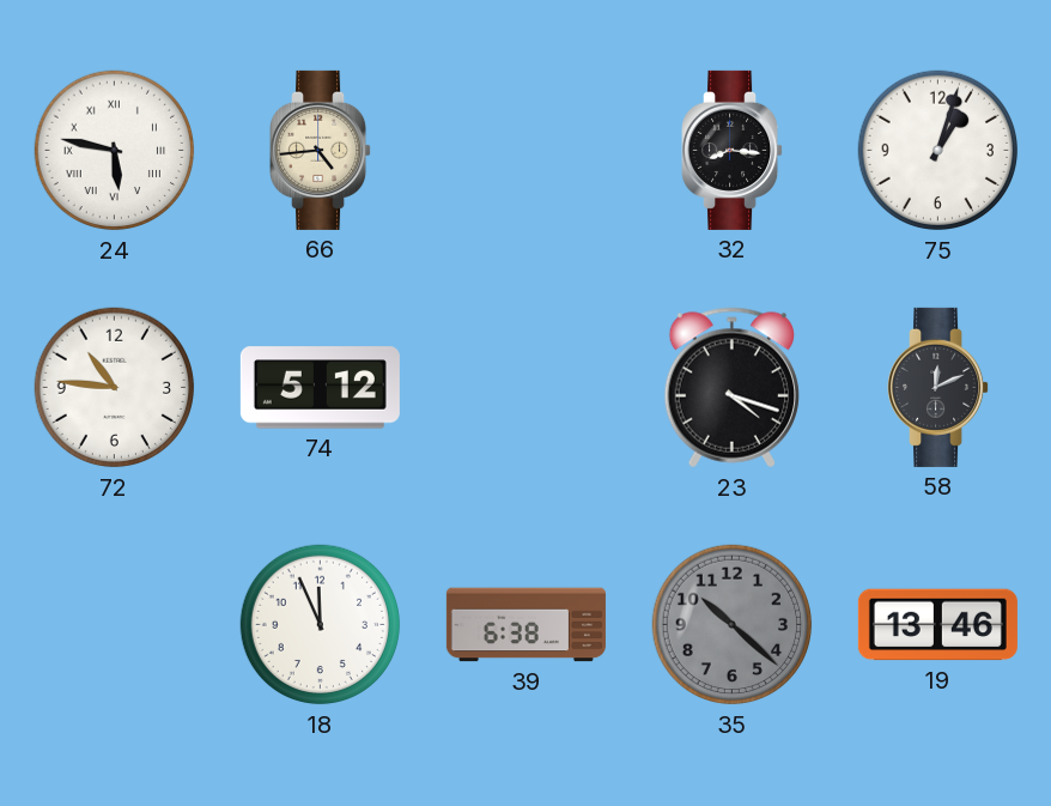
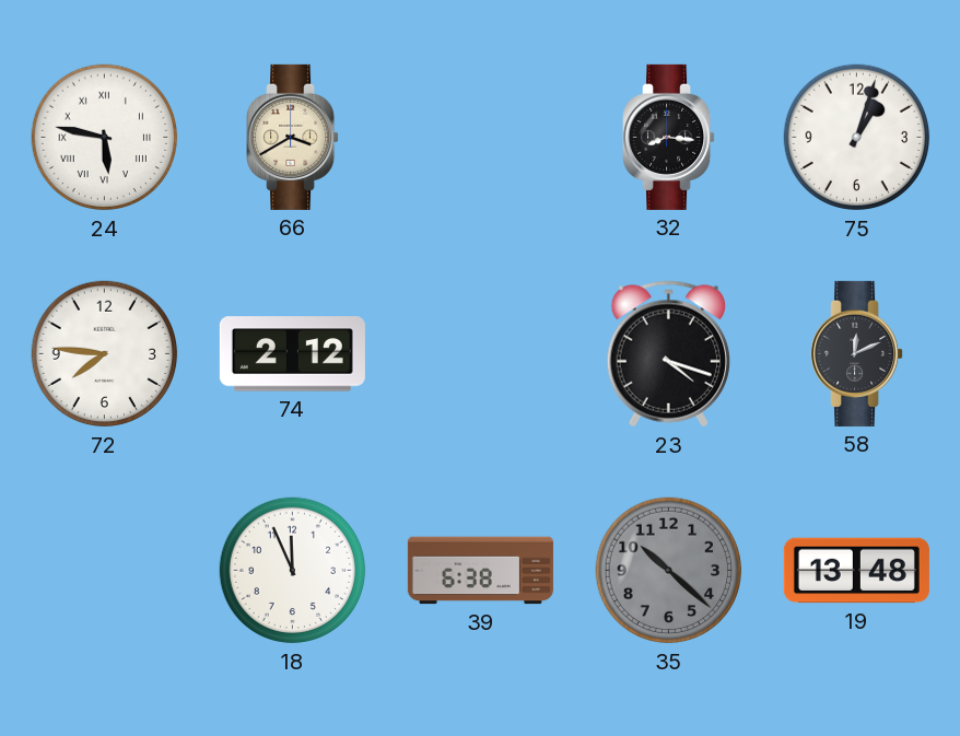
66: 4:44 -> 3:40
72: 10:46 -> 7:46
74: 5:12 -> 2:12
19: 13:46 -> 13:48
